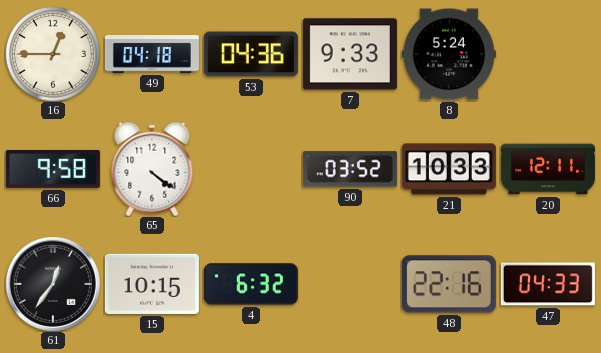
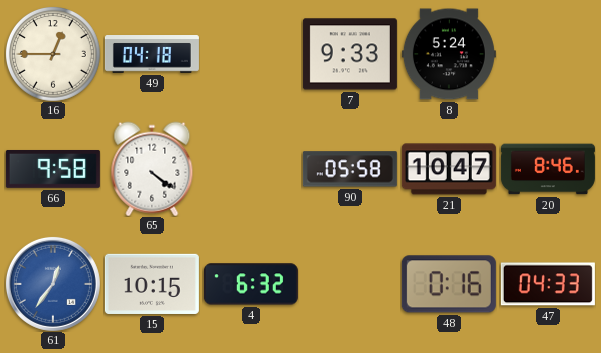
53: 04:36 -> none
90: 03:52 -> 05:58
21: 10:33 -> 10:47
20: 12:11 -> 8:46
61 dial: black -> blue
48: 22:16 -> 0:16
